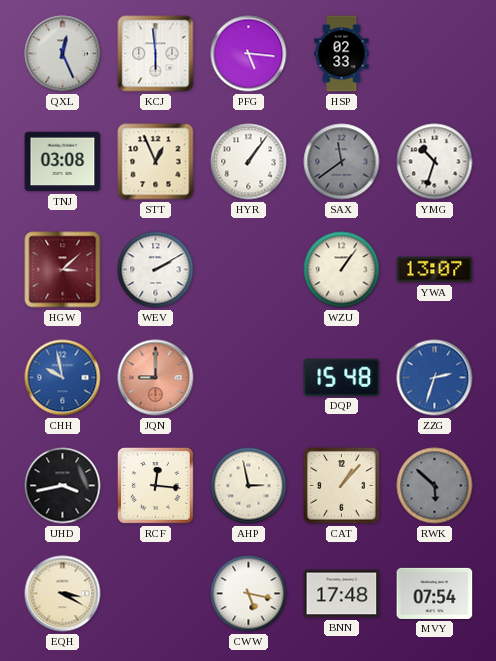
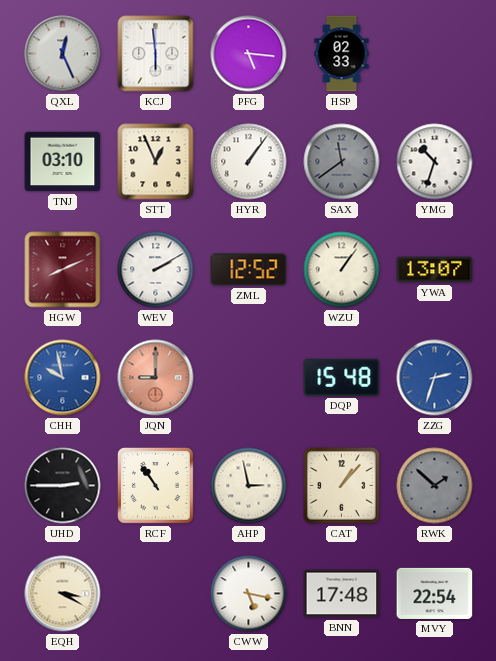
TNJ: 03:08 -> 03:10
HGW: 3:08 -> 8:11
ZML: none -> 12:52
UHD: 3:43 -> 2:45
RCF: 12:16 -> 10:54
RWK: 5:52 -> 1:52
MVY: 07:54 -> 22:54
